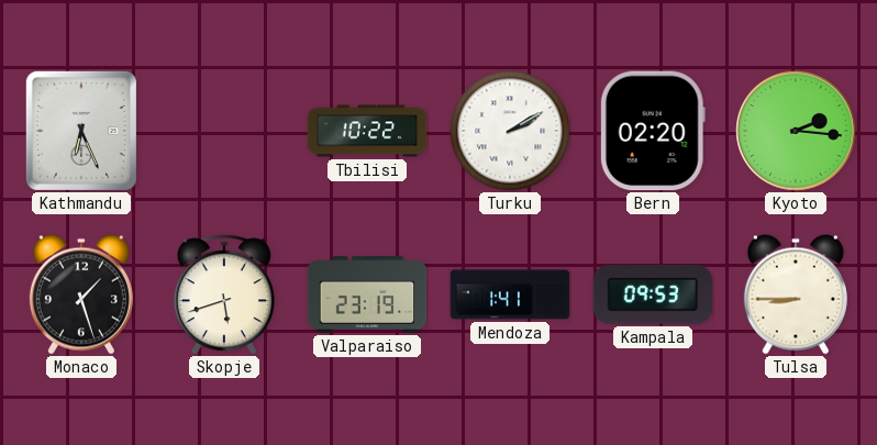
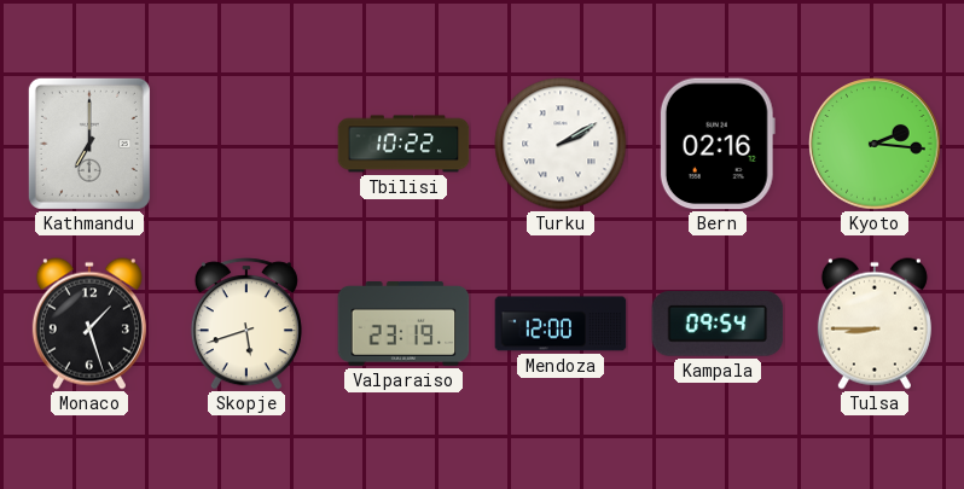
Kathmandu: 6:26 -> 7:00
Bern: 02:20 -> 02:16
Mendoza: 1:41 -> 12:00
Kampala: 09:53 -> 09:54
